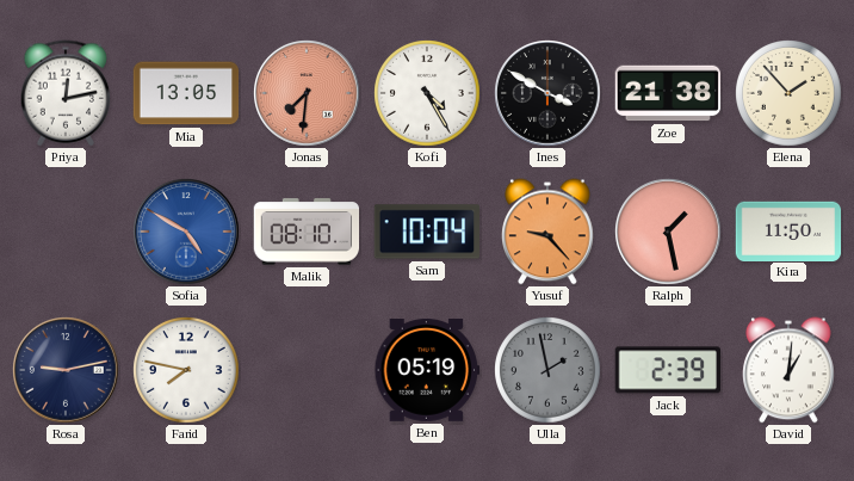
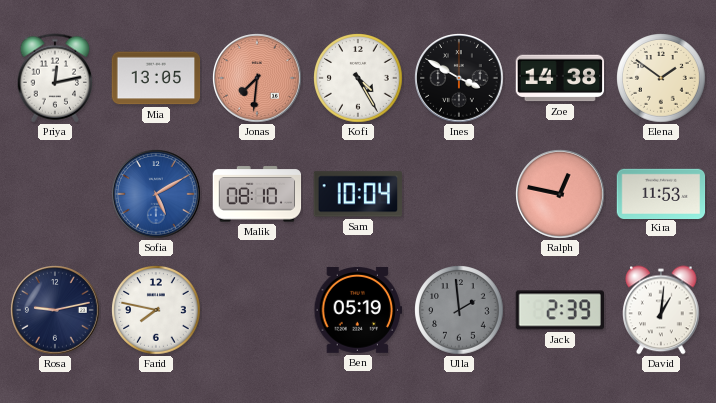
Zoe: 21:38 -> 14:38
Elena: 1:53 -> 1:51
Sofia: 4:50 -> 5:10
Yusuf: 9:23 -> none
Ralph: 1:28 -> 12:47
Kira: 11:50 -> 11:53
Ulla: 1:58 -> 1:59
